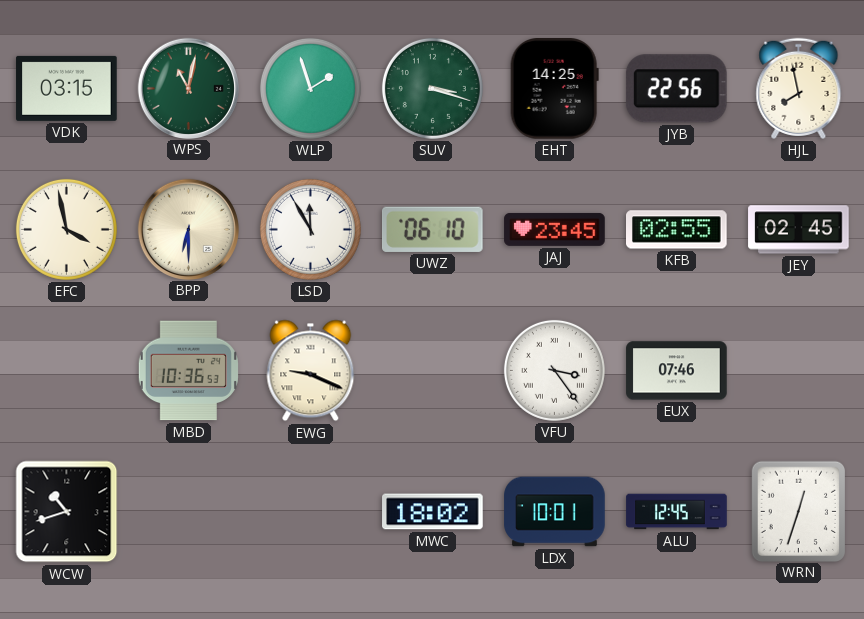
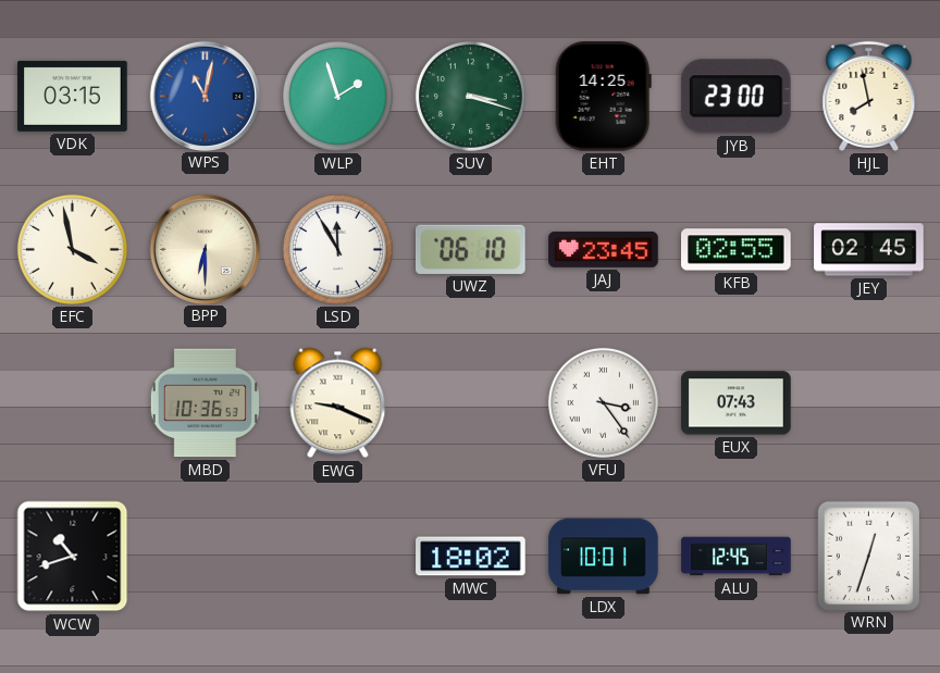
WPS dial: green -> blue
JYB: 22:56 -> 23:00
EUX: 07:46 -> 07:43
